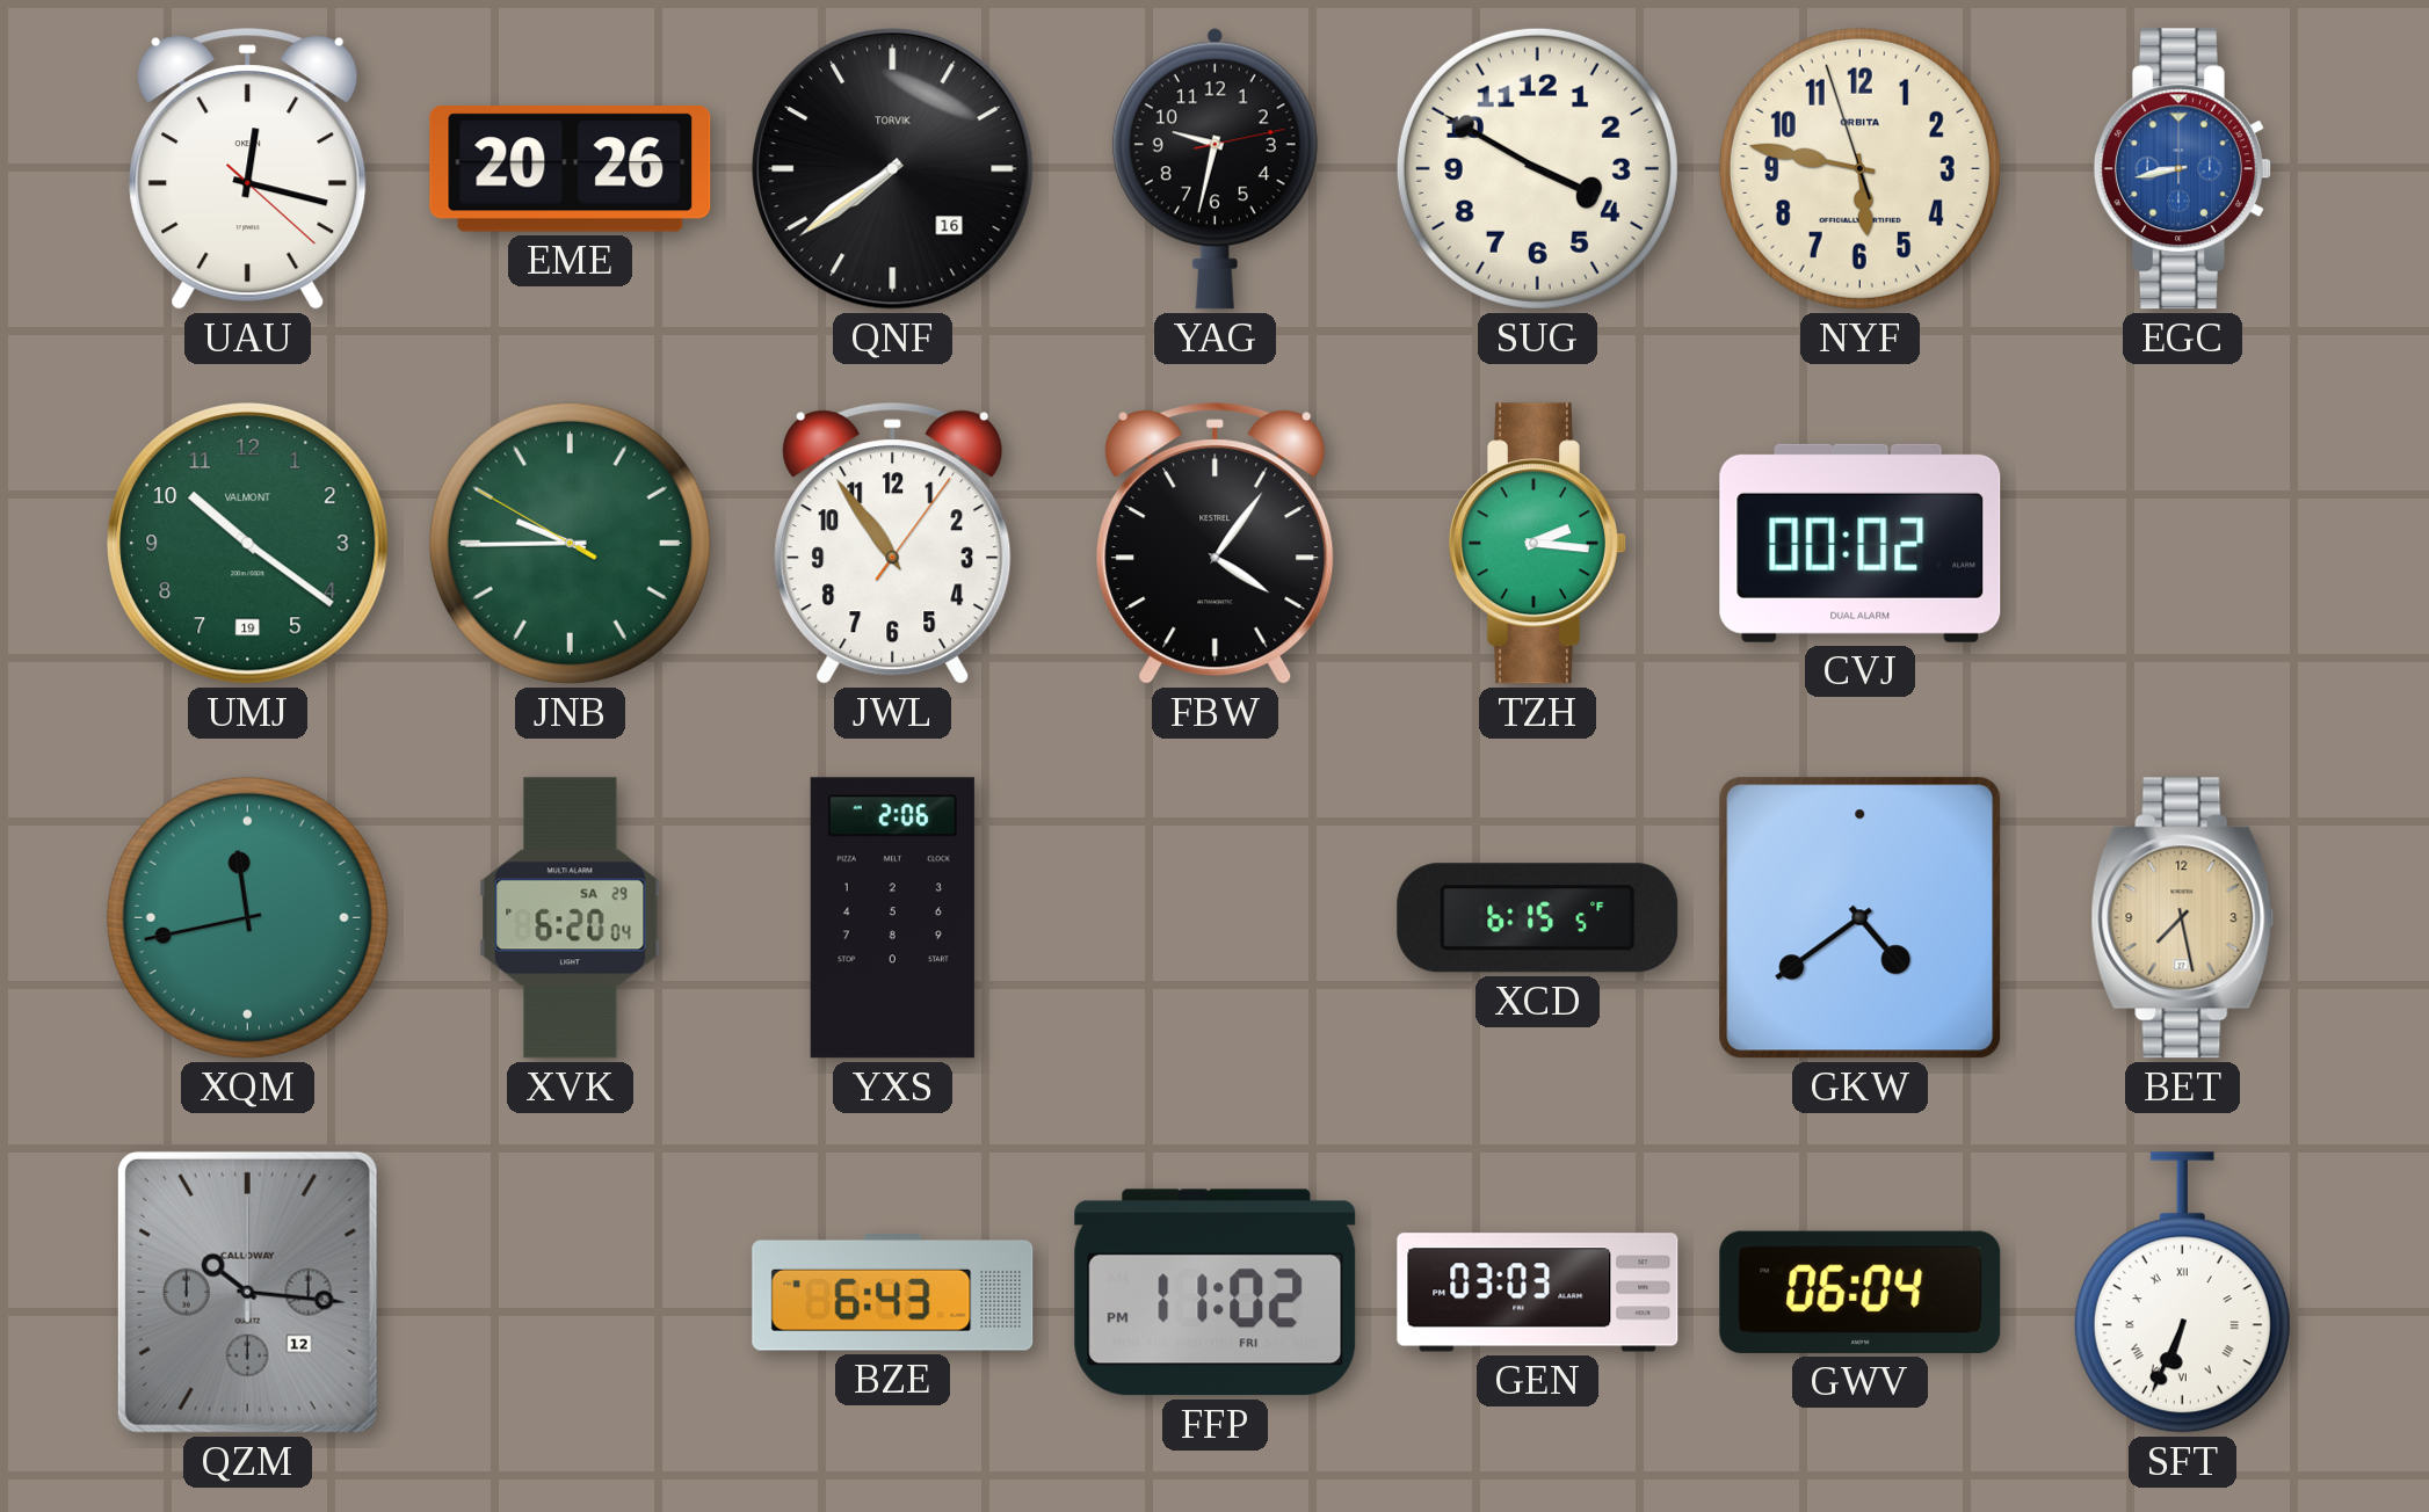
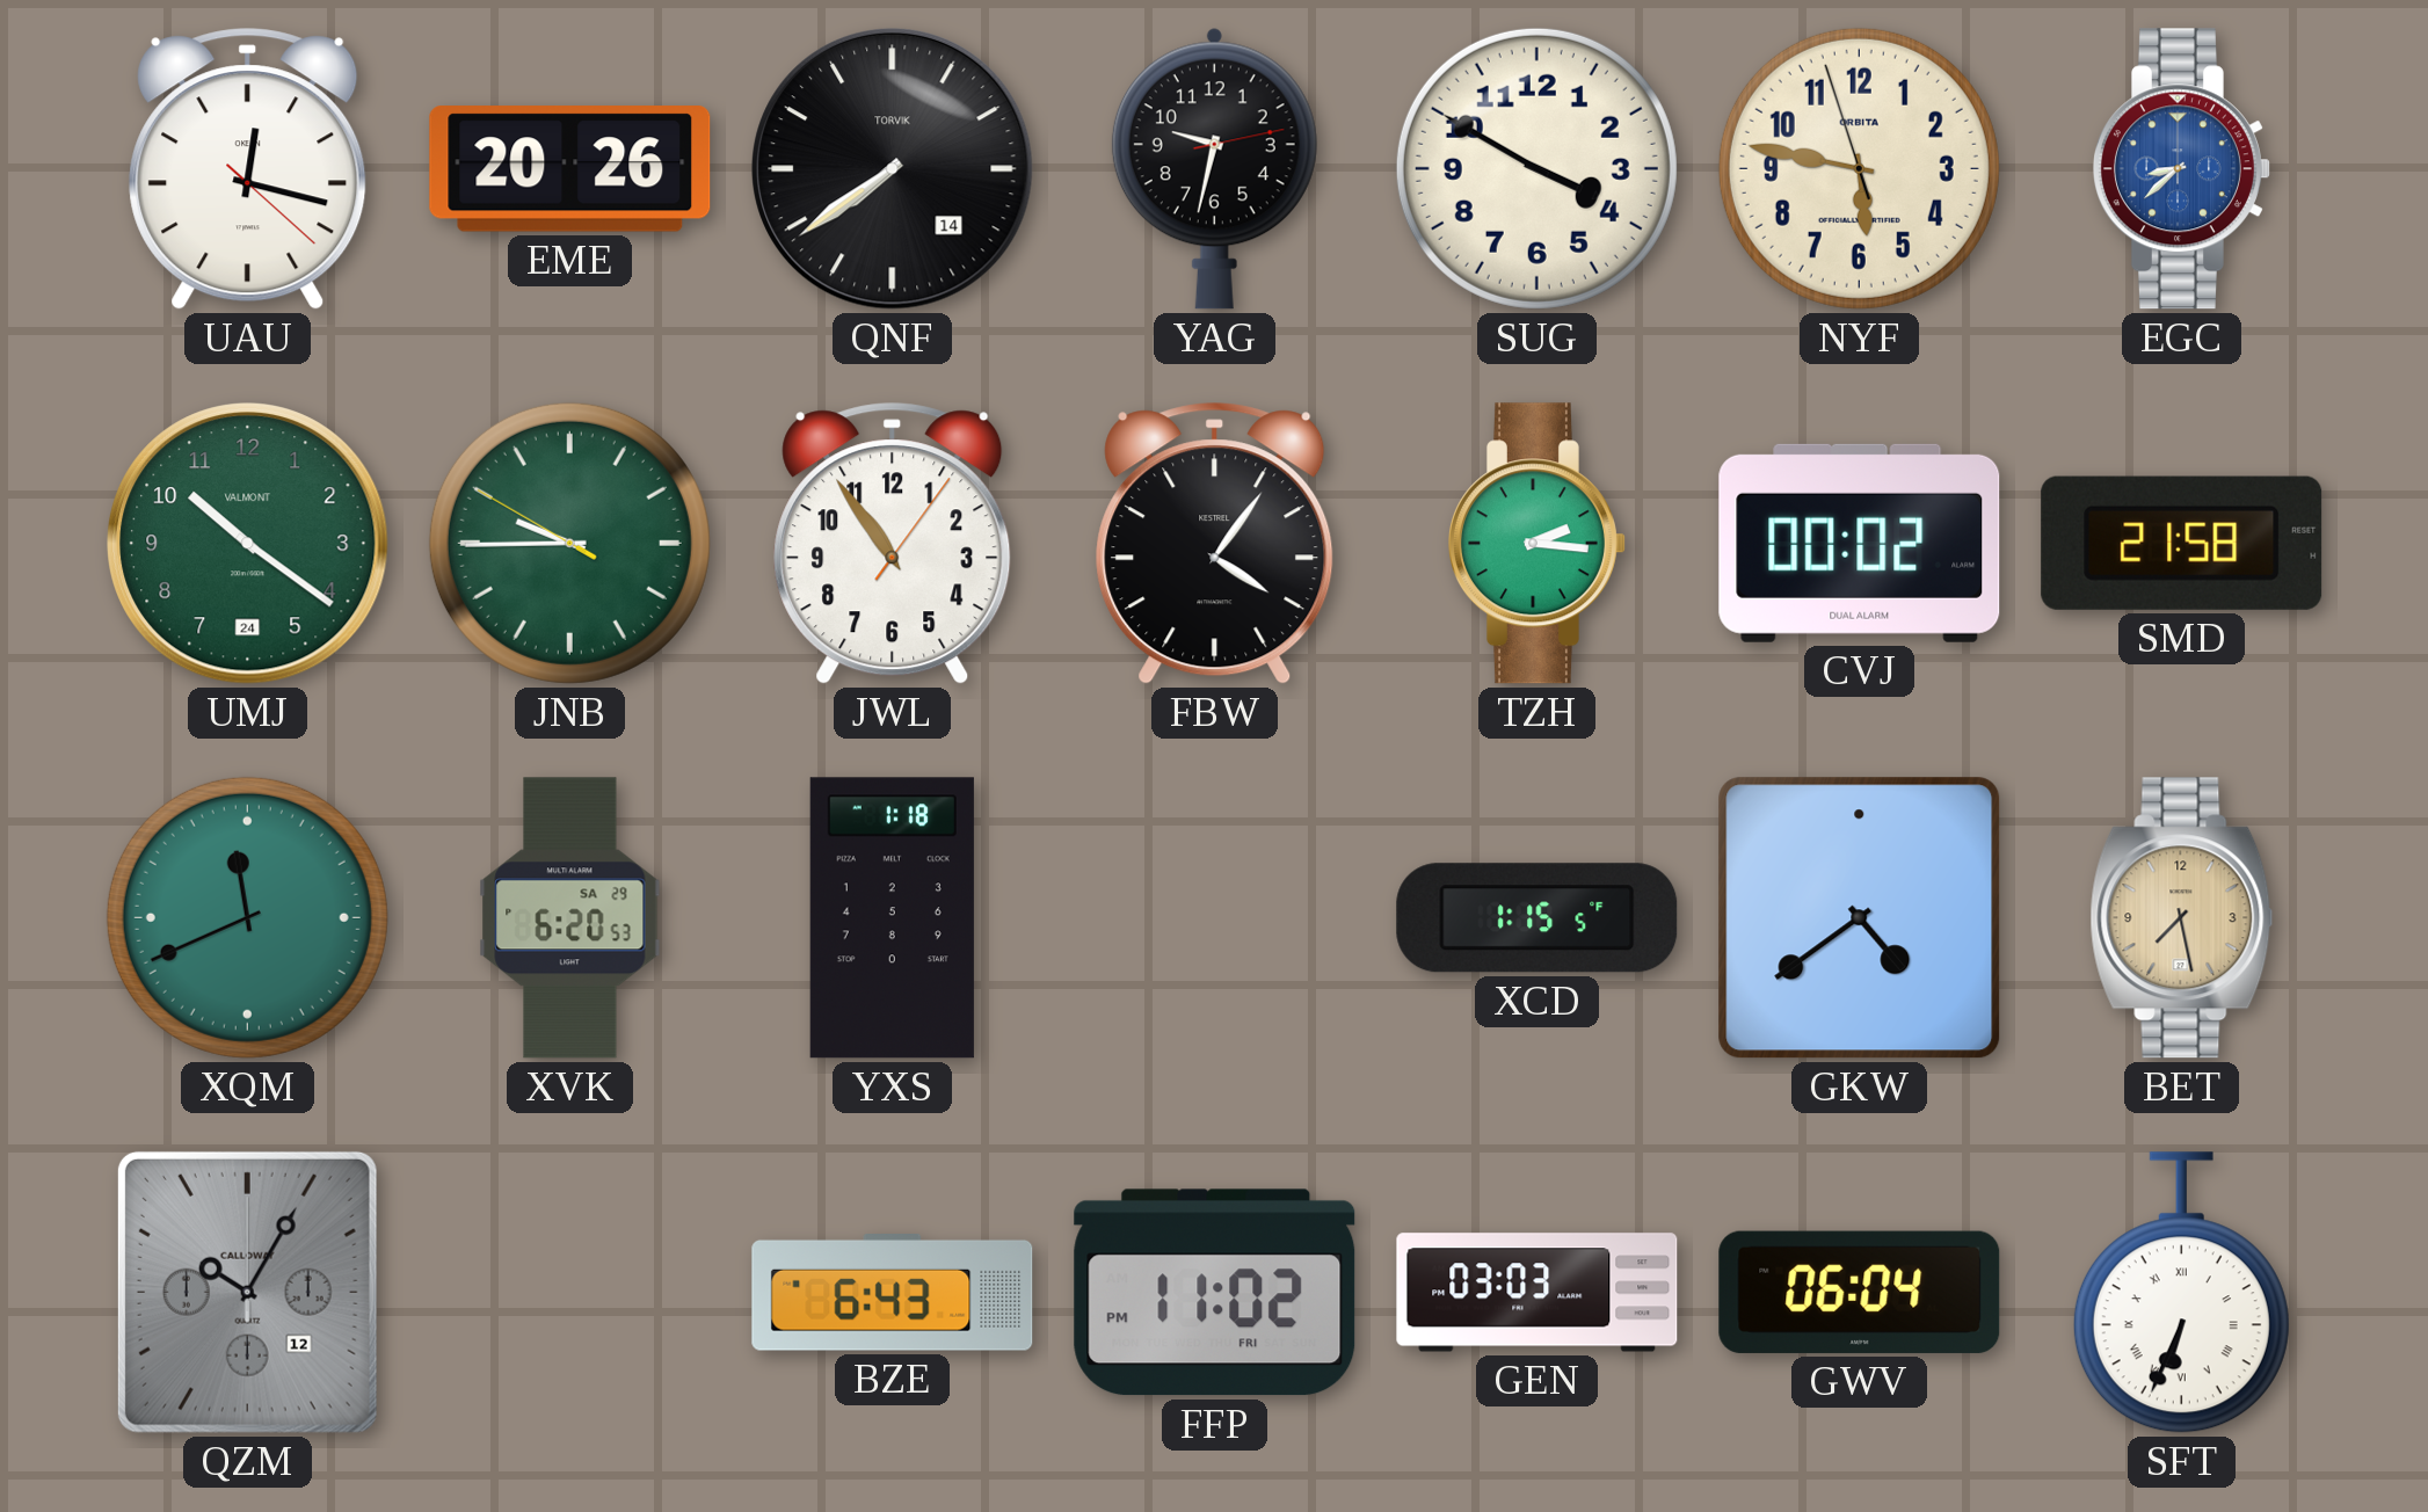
QNF date: 16 -> 14
EGC: 8:43 -> 8:38
UMJ date: 19 -> 24
SMD: none -> 21:58
XQM: 11:43 -> 11:41
XVK: 6:20:04 -> 6:20:53
YXS: 2:06 -> 1:18
XCD: 6:15 -> 1:15
QZM: 10:16 -> 10:05
